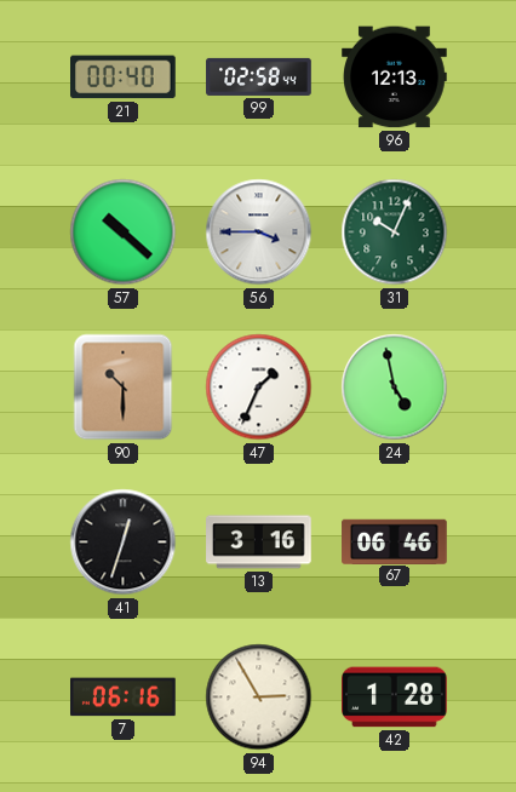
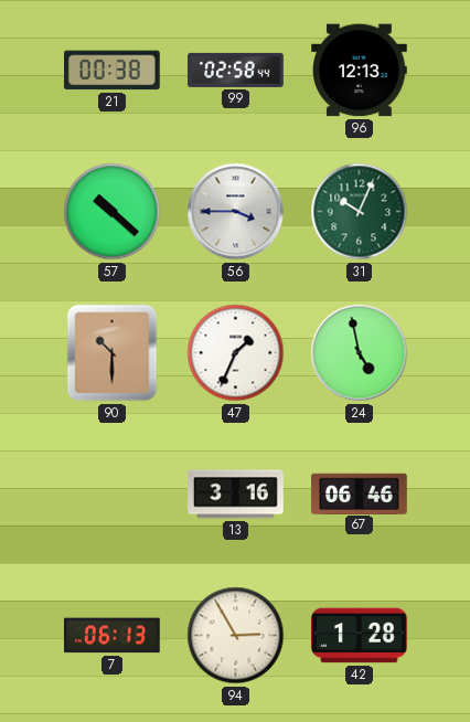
21: 00:40 -> 00:38
41: 12:33 -> none
7: 06:16 -> 06:13
